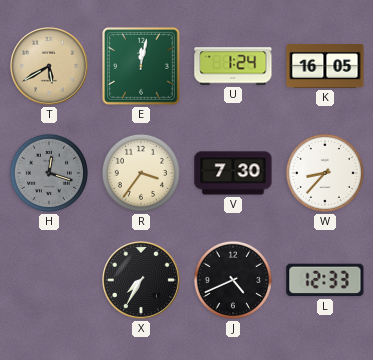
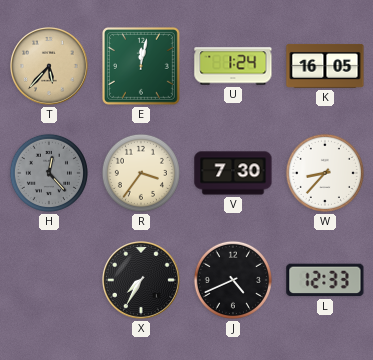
T: 5:40 -> 5:37
H: 12:18 -> 12:23
